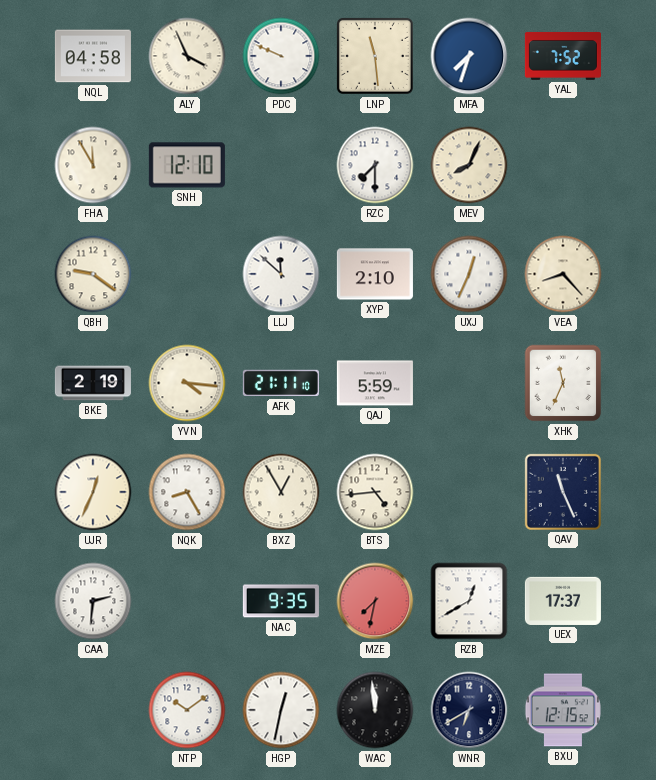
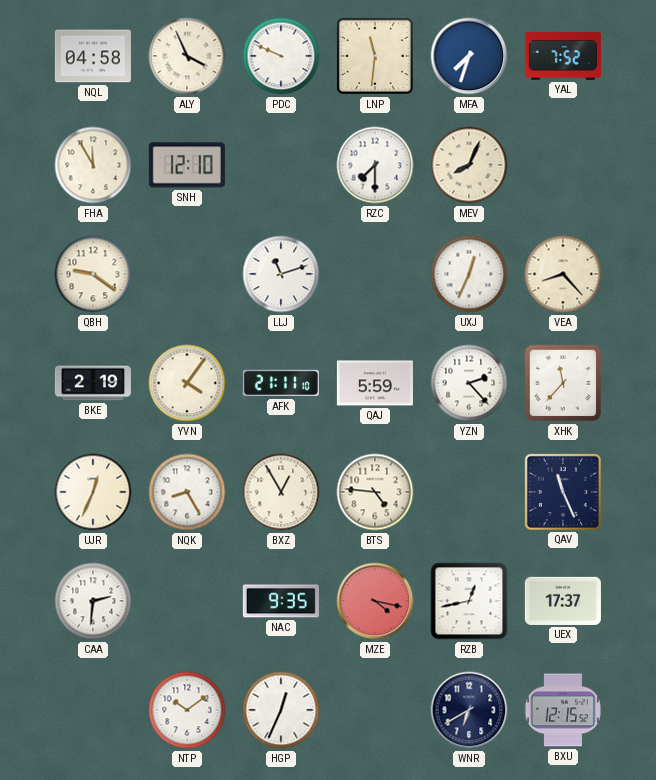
LNP: 11:29 -> 11:31
LLJ: 11:52 -> 11:12
XYP: 2:10 -> none
YVN: 4:16 -> 4:06
YZN: none -> 2:23
XHK: 11:34 -> 11:37
BTS: 4:44 -> 4:46
MZE: 7:32 -> 4:17
RZB: 12:40 -> 12:43
HGP: 12:32 -> 12:34
WAC: 11:59 -> none
